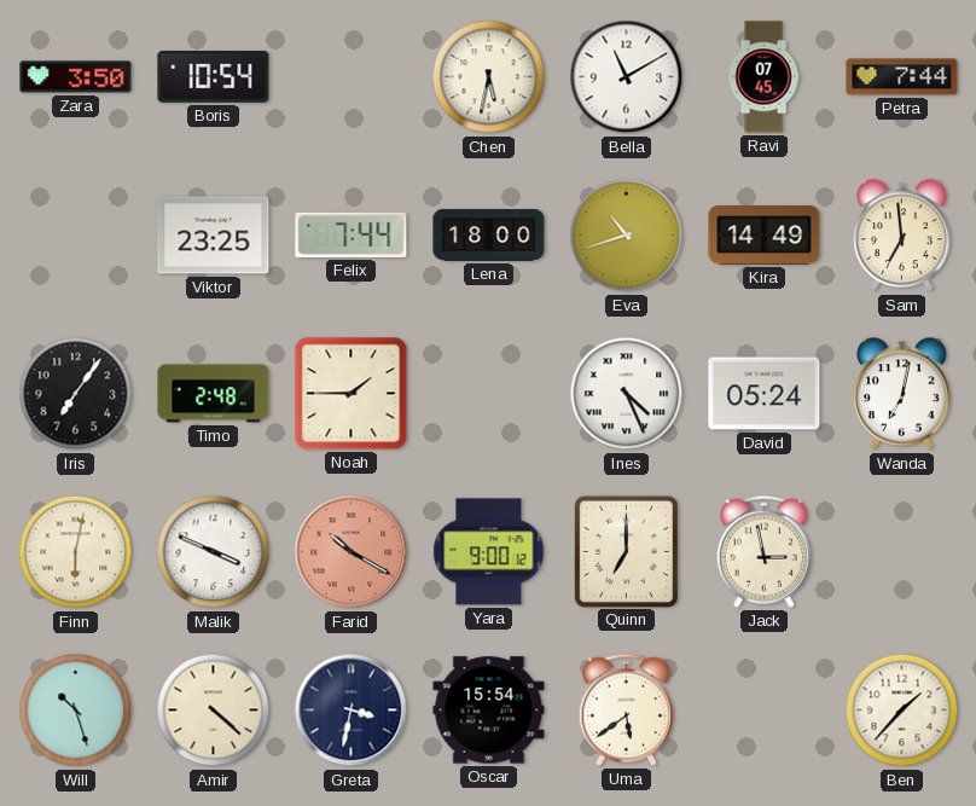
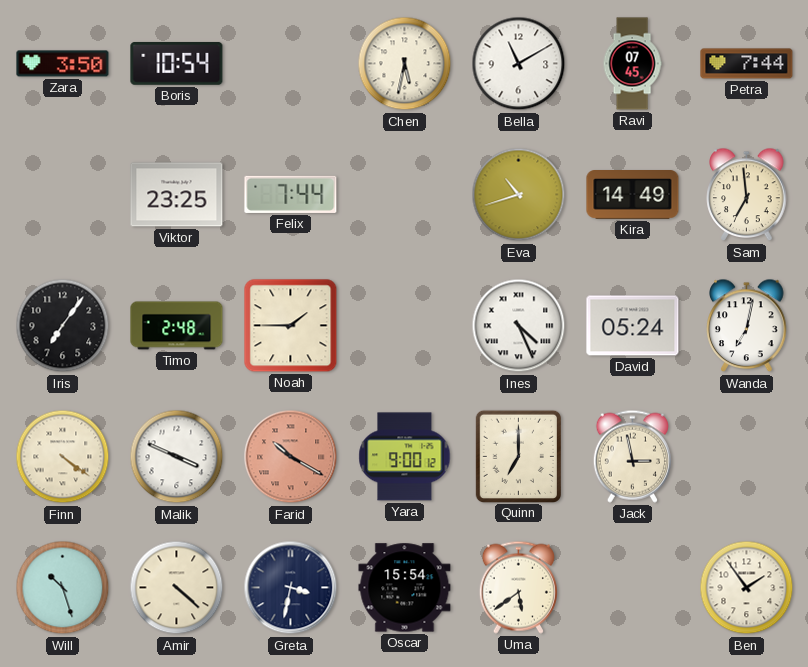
Lena: 18:00 -> none
Finn: 6:02 -> 4:21
Ben: 1:37 -> 1:54
